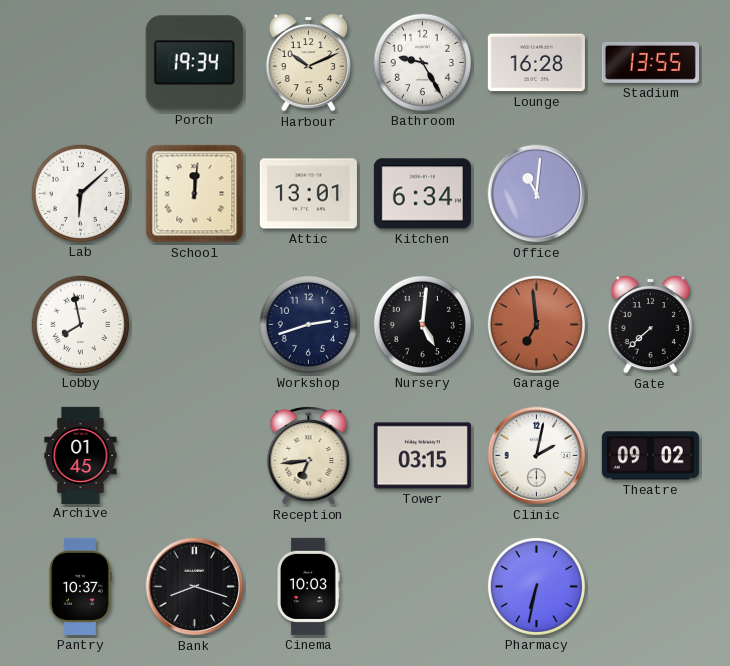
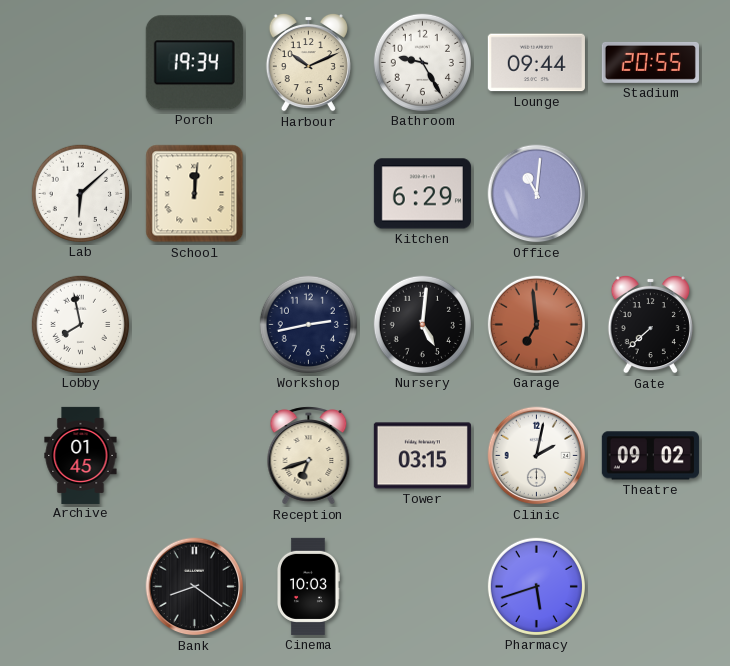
Lounge: 16:28 -> 09:44
Stadium: 13:55 -> 20:55
Attic: 13:01 -> none
Kitchen: 6:34 -> 6:29
Workshop: 2:42 -> 2:43
Reception: 6:44 -> 6:42
Pantry: 10:37 -> none
Bank: 8:18 -> 8:21
Pharmacy: 6:32 -> 5:42
